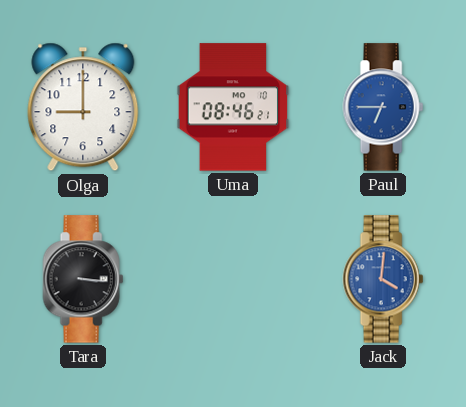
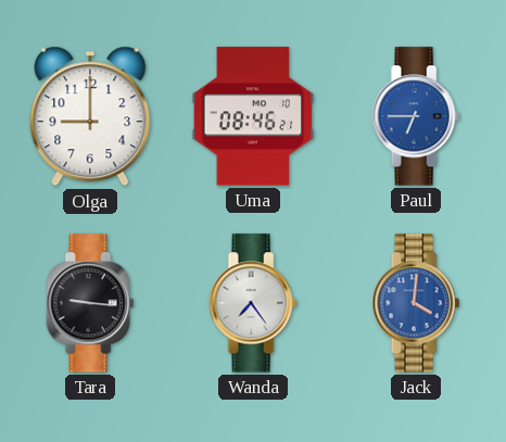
Tara: 3:16 -> 9:16
Wanda: none -> 7:24
